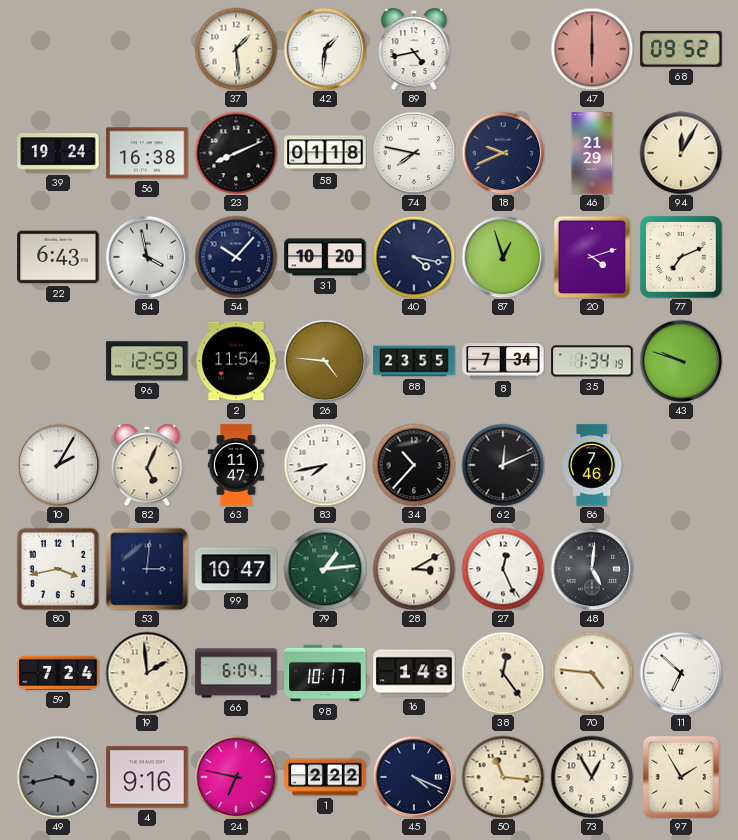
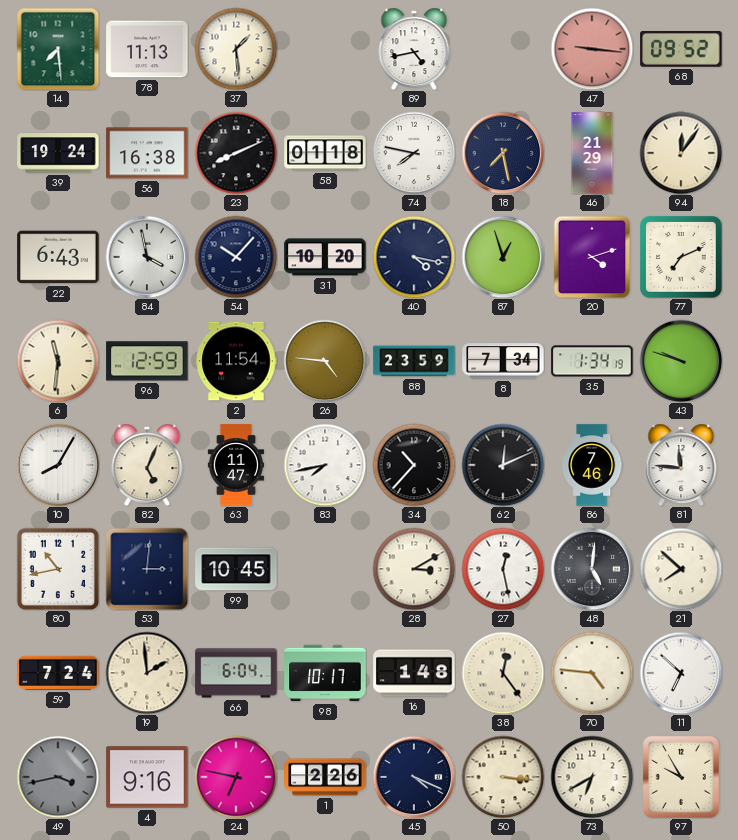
14: none -> 7:29
78: none -> 11:13
42: 1:31 -> none
47: 6:00 -> 9:16
18: 9:41 -> 7:28
94: 12:05 -> 12:06
6: none -> 11:31
88: 23:55 -> 23:59
10: 2:05 -> 8:05
81: none -> 11:46
80: 3:43 -> 10:43
99: 10:47 -> 10:45
79: 1:14 -> none
27: 12:26 -> 12:28
21: none -> 7:52
1: 2:22 -> 2:26
50: 11:16 -> 3:16
73: 12:55 -> 6:40
97: 1:55 -> 9:55
